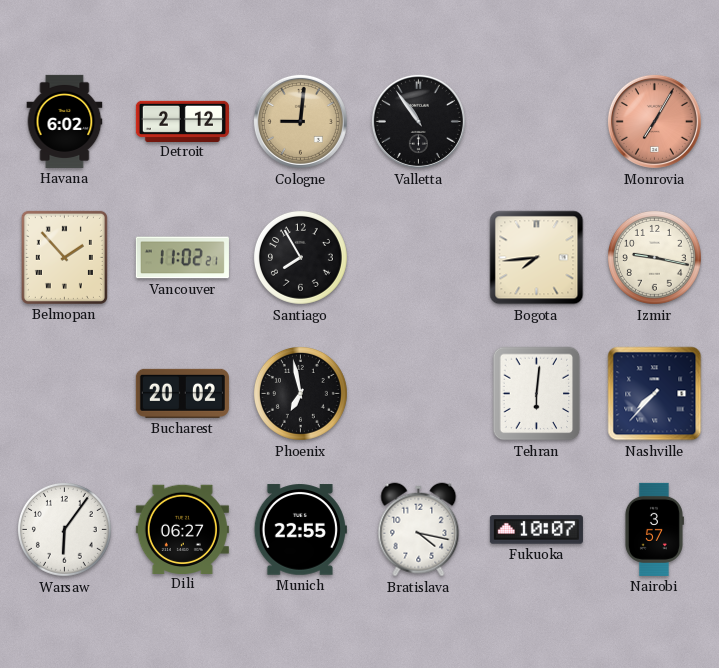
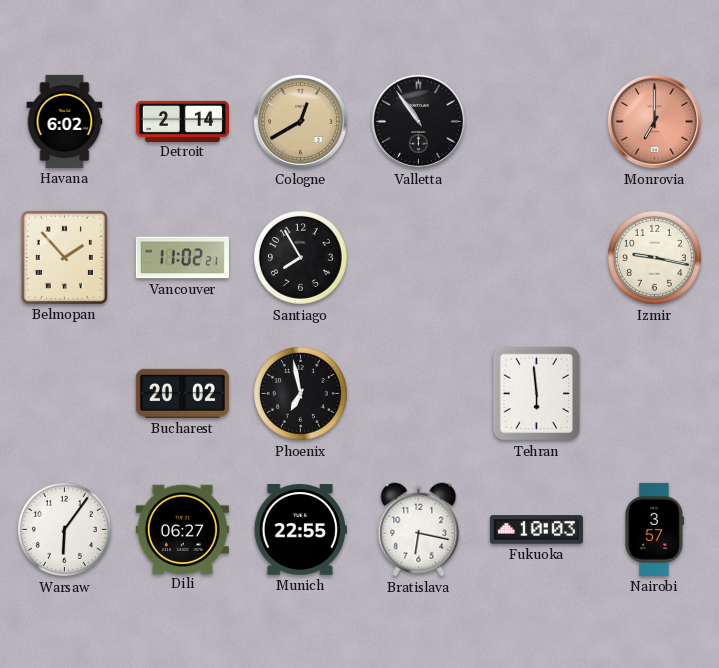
Detroit: 2:12 -> 2:14
Cologne: 9:01 -> 12:40
Monrovia: 7:05 -> 7:00
Bogota: 7:44 -> none
Tehran: 6:01 -> 5:59
Nashville: 7:37 -> none
Bratislava: 4:17 -> 6:17
Fukuoka: 10:07 -> 10:03
